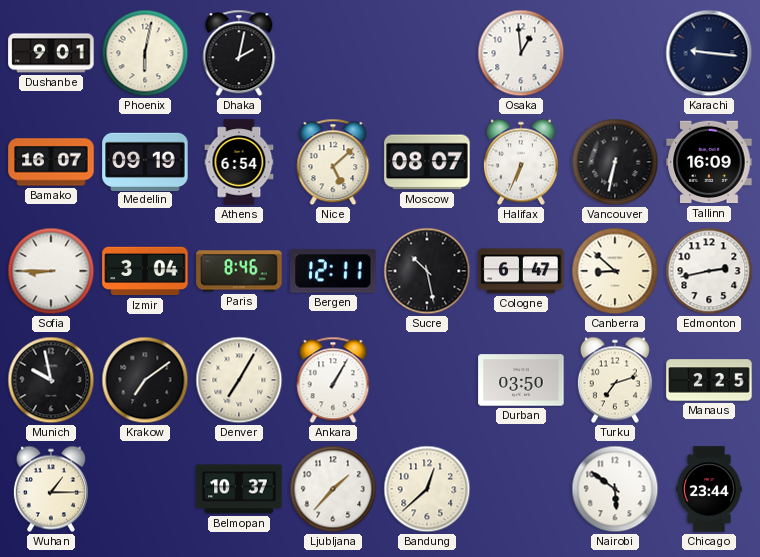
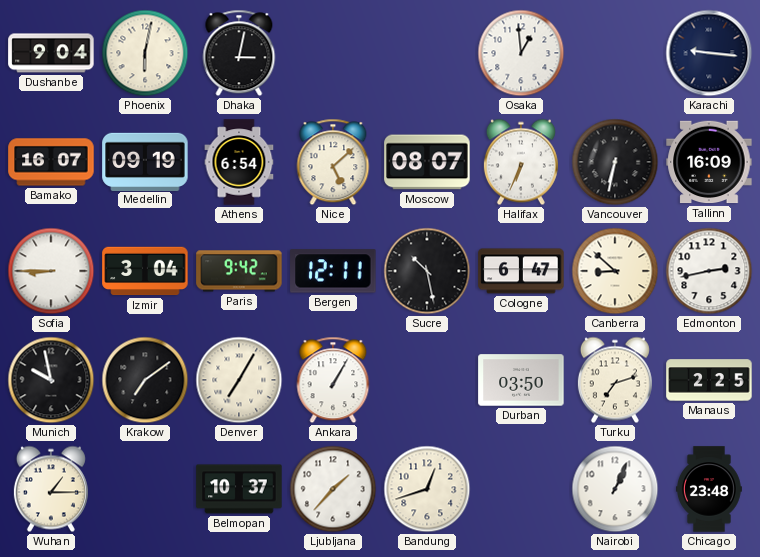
Dushanbe: 9:01 -> 9:04
Dhaka: 2:02 -> 3:02
Paris: 8:46 -> 9:42
Bandung: 12:38 -> 12:42
Nairobi: 5:51 -> 1:04
Chicago: 23:44 -> 23:48
